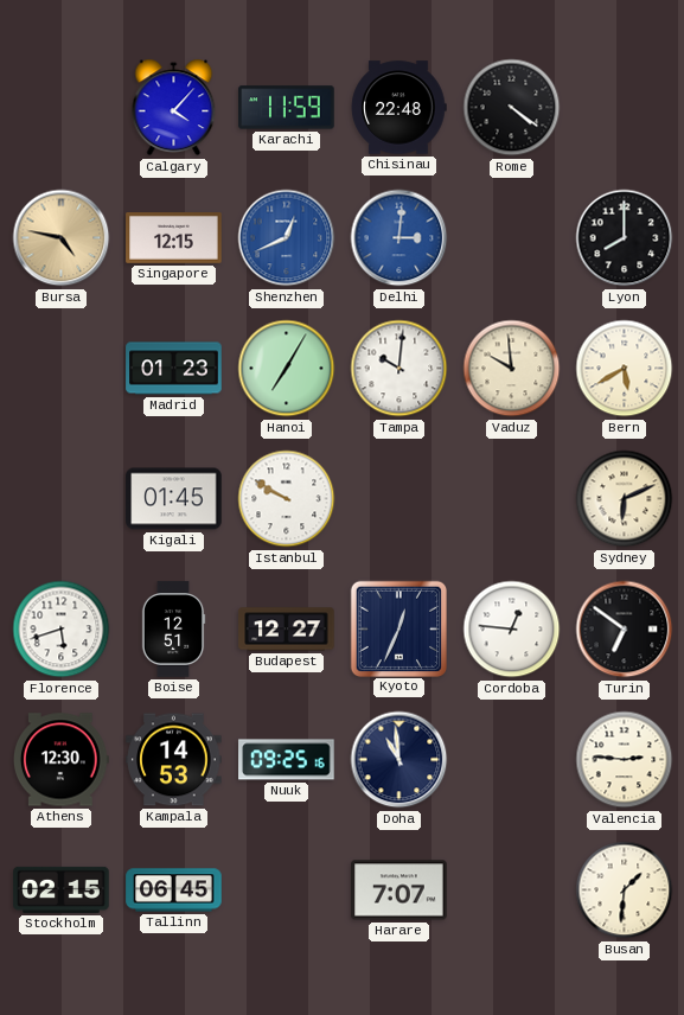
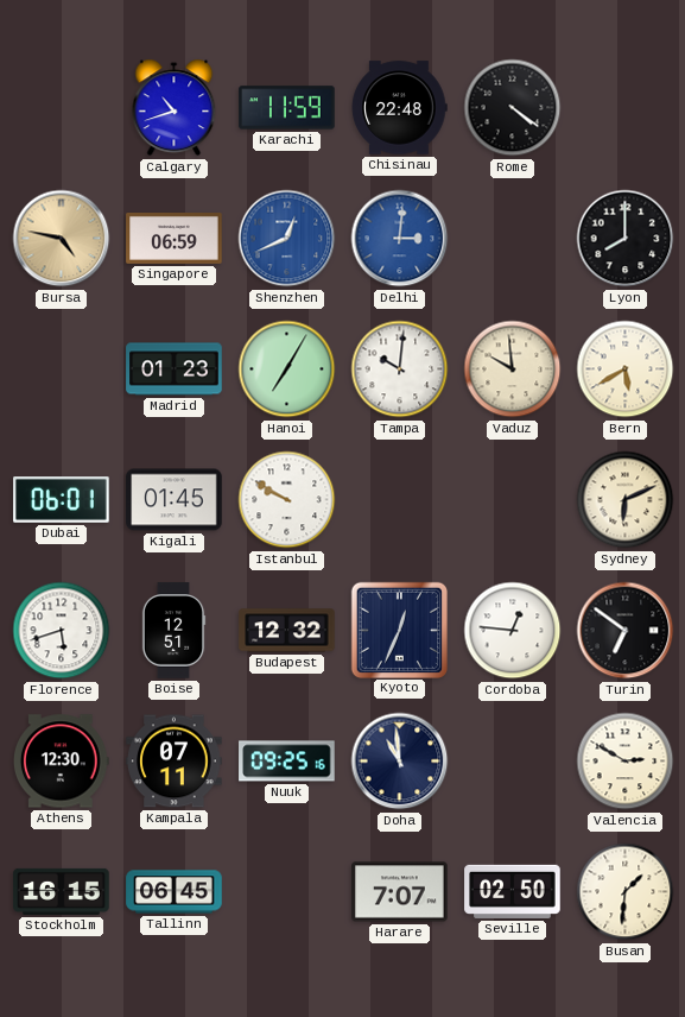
Calgary: 4:07 -> 10:42
Singapore: 12:15 -> 06:59
Dubai: none -> 06:01
Budapest: 12:27 -> 12:32
Kampala: 14:53 -> 07:11
Valencia: 2:46 -> 2:50
Stockholm: 02:15 -> 16:15
Seville: none -> 02:50
